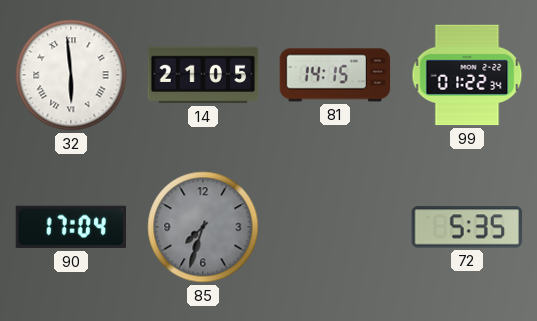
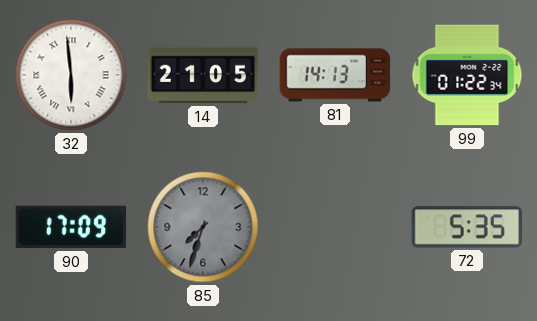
81: 14:15 -> 14:13
90: 17:04 -> 17:09
